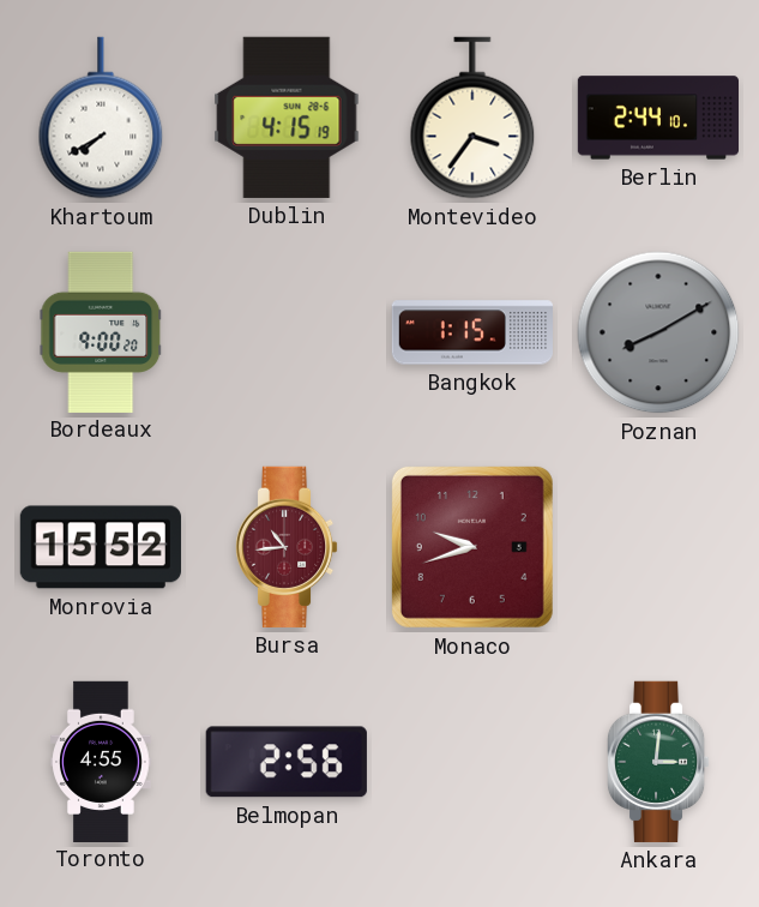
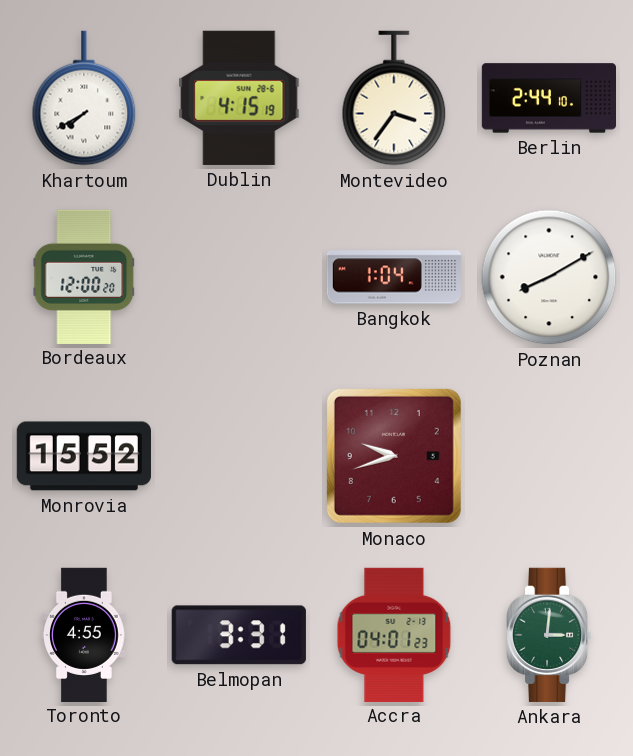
Bordeaux: 9:00 -> 12:00
Bangkok: 1:15 -> 1:04
Poznan dial: grey -> white
Bursa: 10:44 -> none
Belmopan: 2:56 -> 3:31
Accra: none -> 04:01
